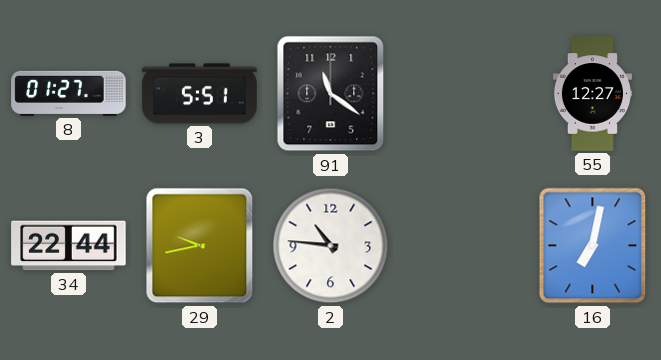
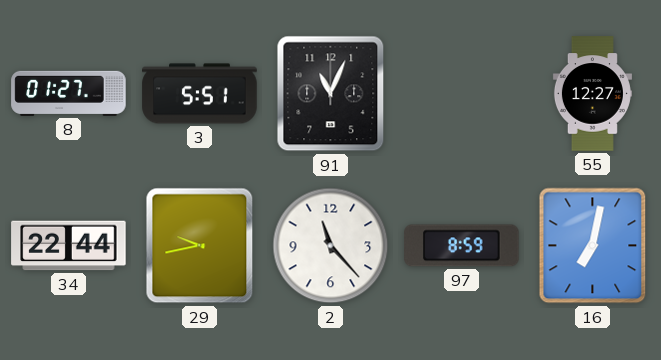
91: 11:21 -> 11:04
2: 10:46 -> 11:23
97: none -> 8:59
